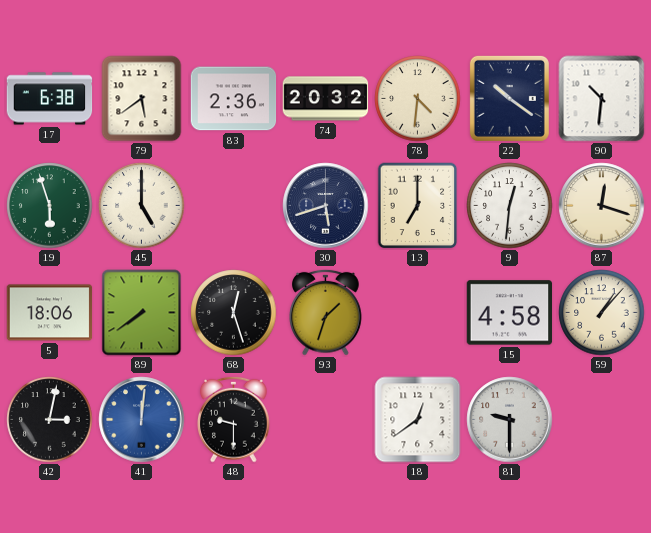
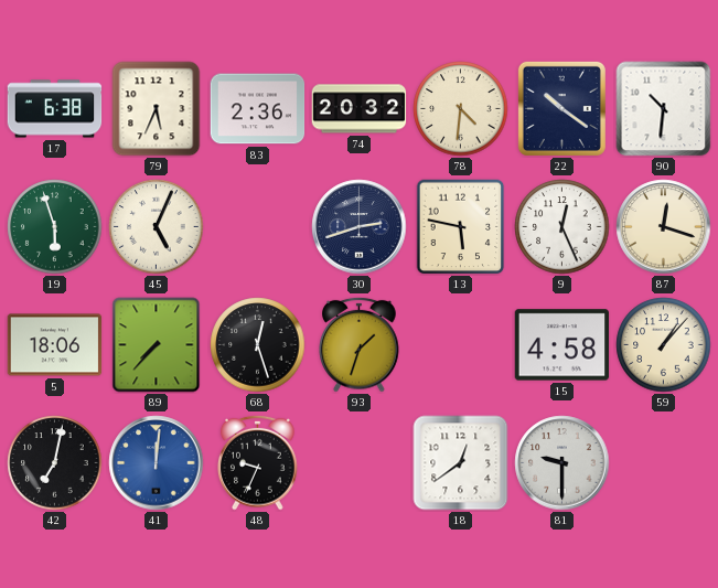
79: 5:39 -> 5:34
45: 5:00 -> 5:04
30: 5:42 -> 2:42
13: 7:00 -> 5:47
9: 12:31 -> 12:26
89: 7:39 -> 7:37
42: 3:02 -> 7:02
48: 9:30 -> 9:34
